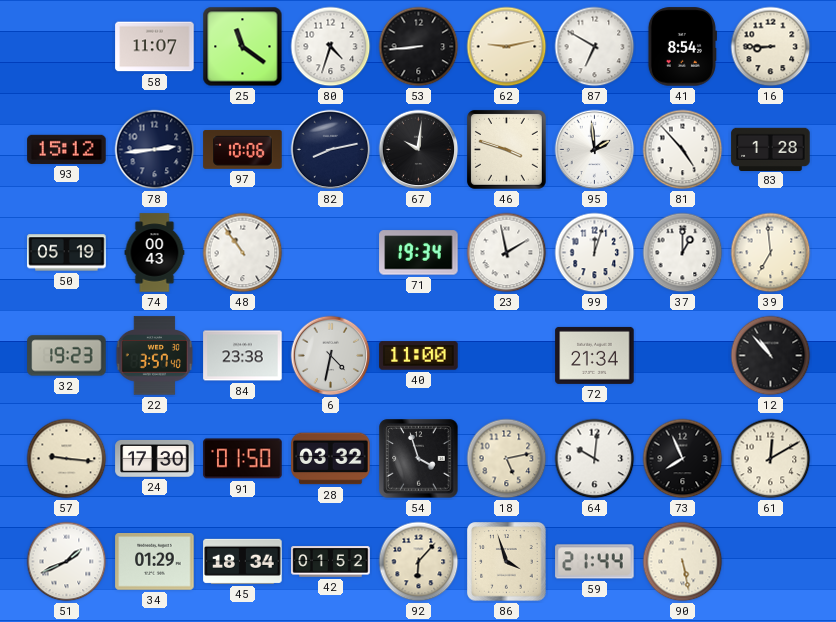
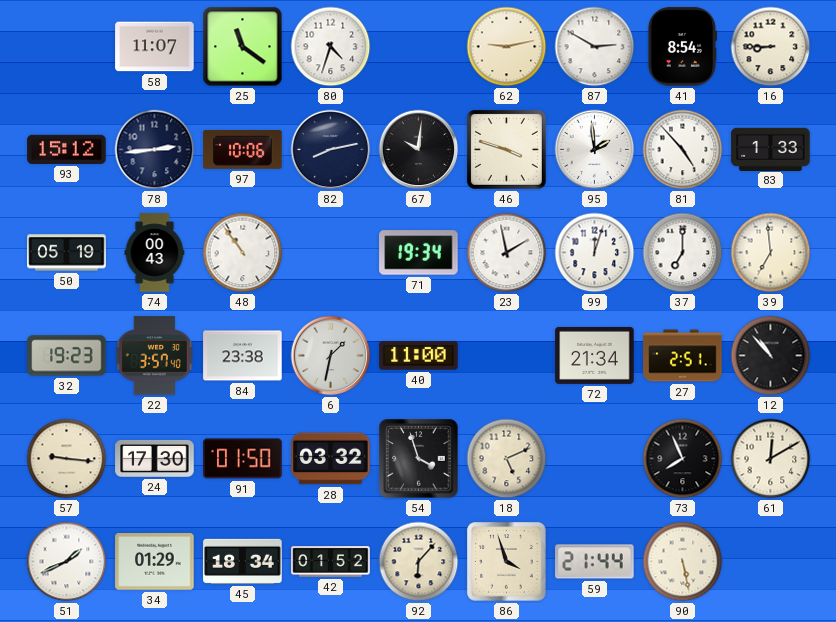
53: 8:44 -> none
87: 6:50 -> 2:50
83: 1:28 -> 1:33
37: 1:00 -> 7:00
6: 4:32 -> 1:32
27: none -> 2:51
18: 5:13 -> 5:11
64: 10:01 -> none
